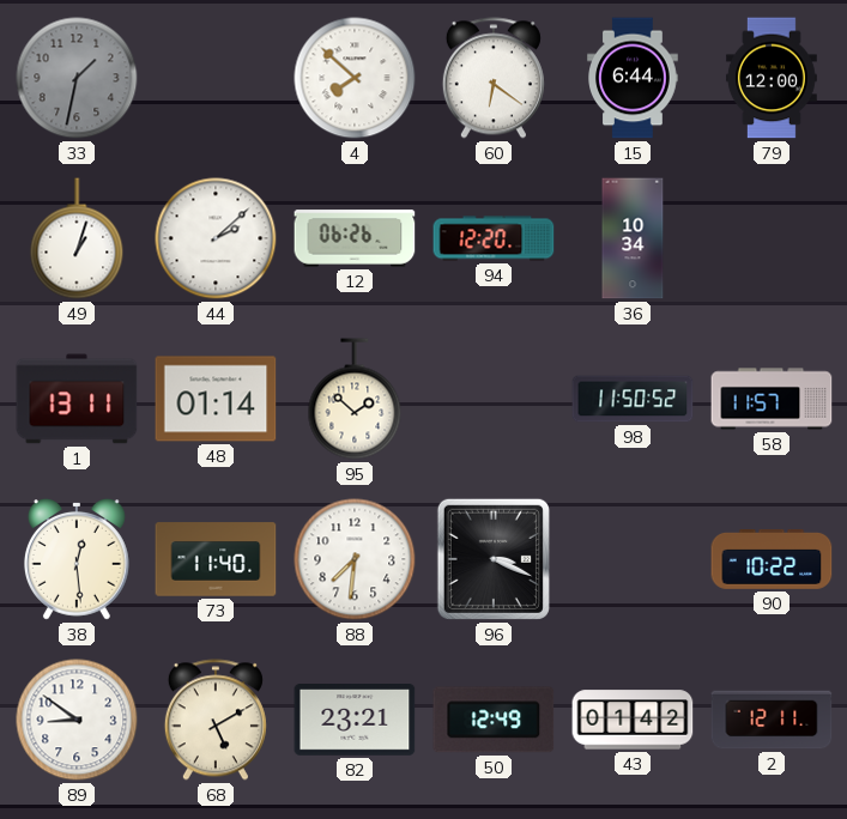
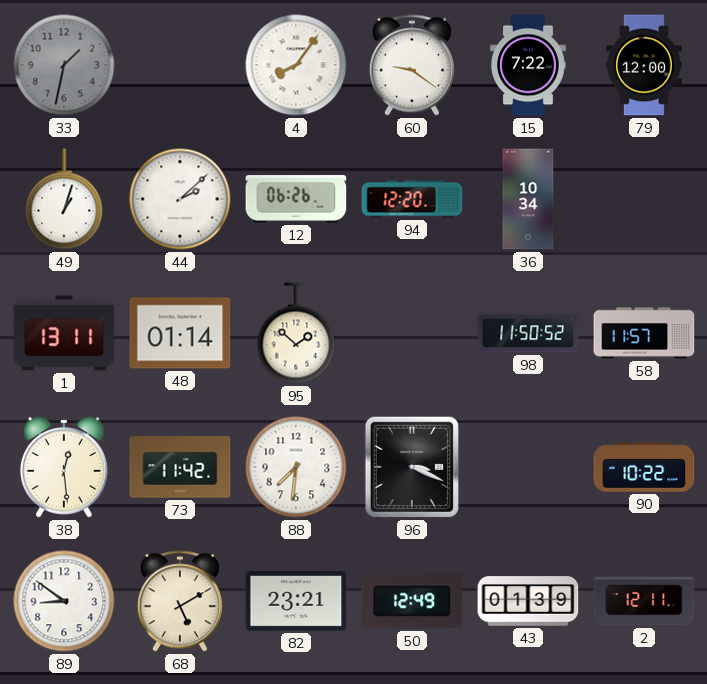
4: 7:52 -> 8:06
60: 6:21 -> 9:21
15: 6:44 -> 7:22
73: 11:40 -> 11:42
43: 01:42 -> 01:39
